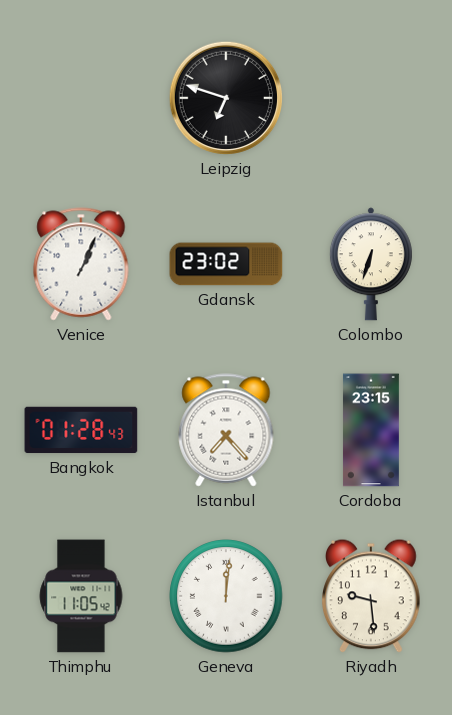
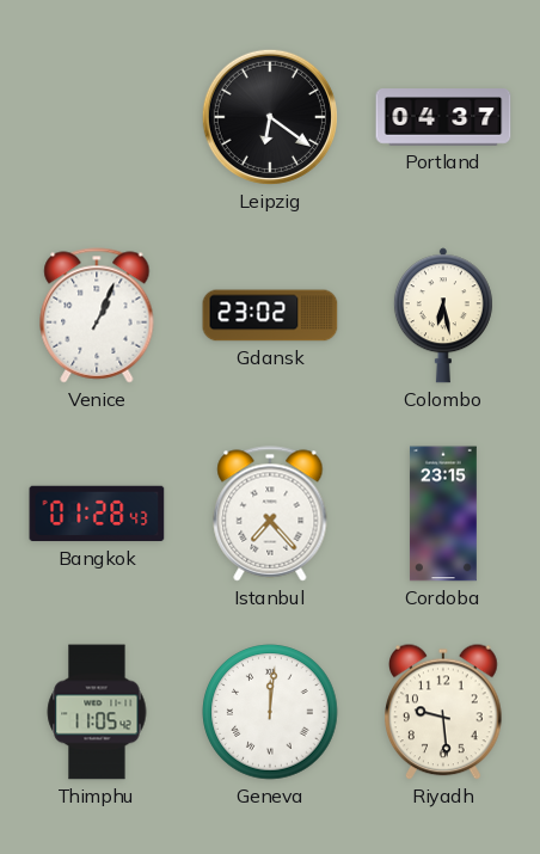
Leipzig: 6:48 -> 6:21
Portland: none -> 04:37
Colombo: 6:33 -> 6:28
